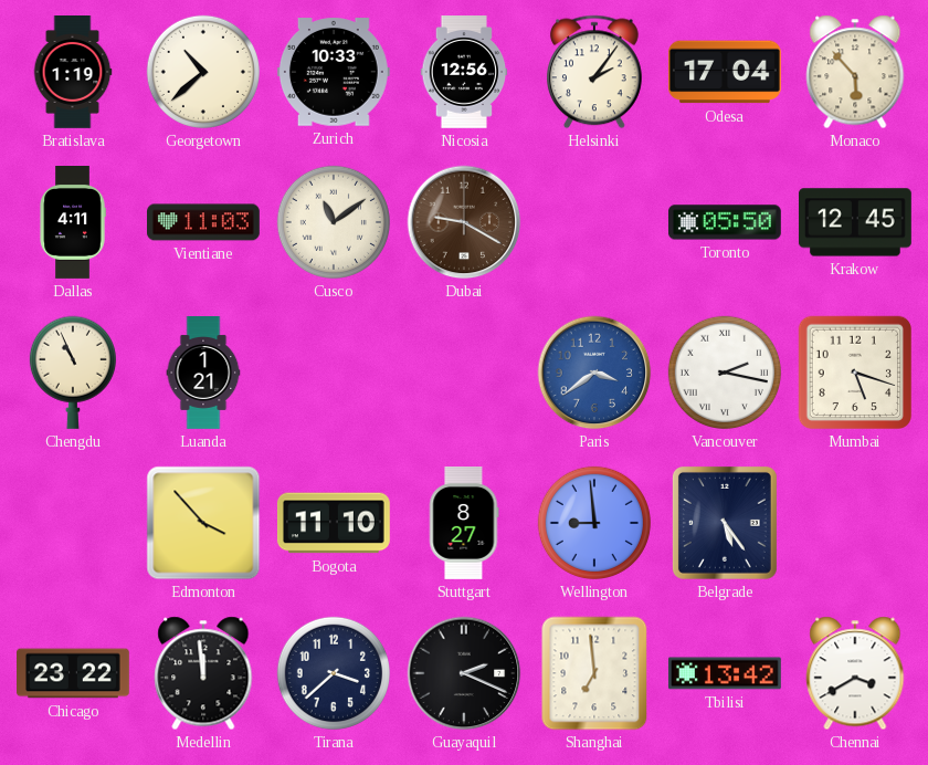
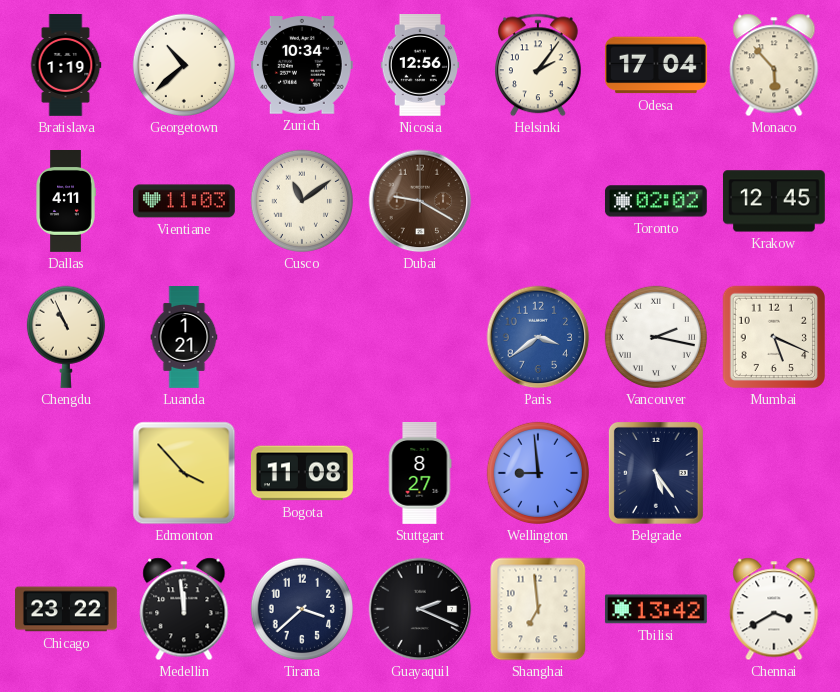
Zurich: 10:33 -> 10:34
Toronto: 05:50 -> 02:02
Mumbai: 5:18 -> 5:19
Bogota: 11:10 -> 11:08
